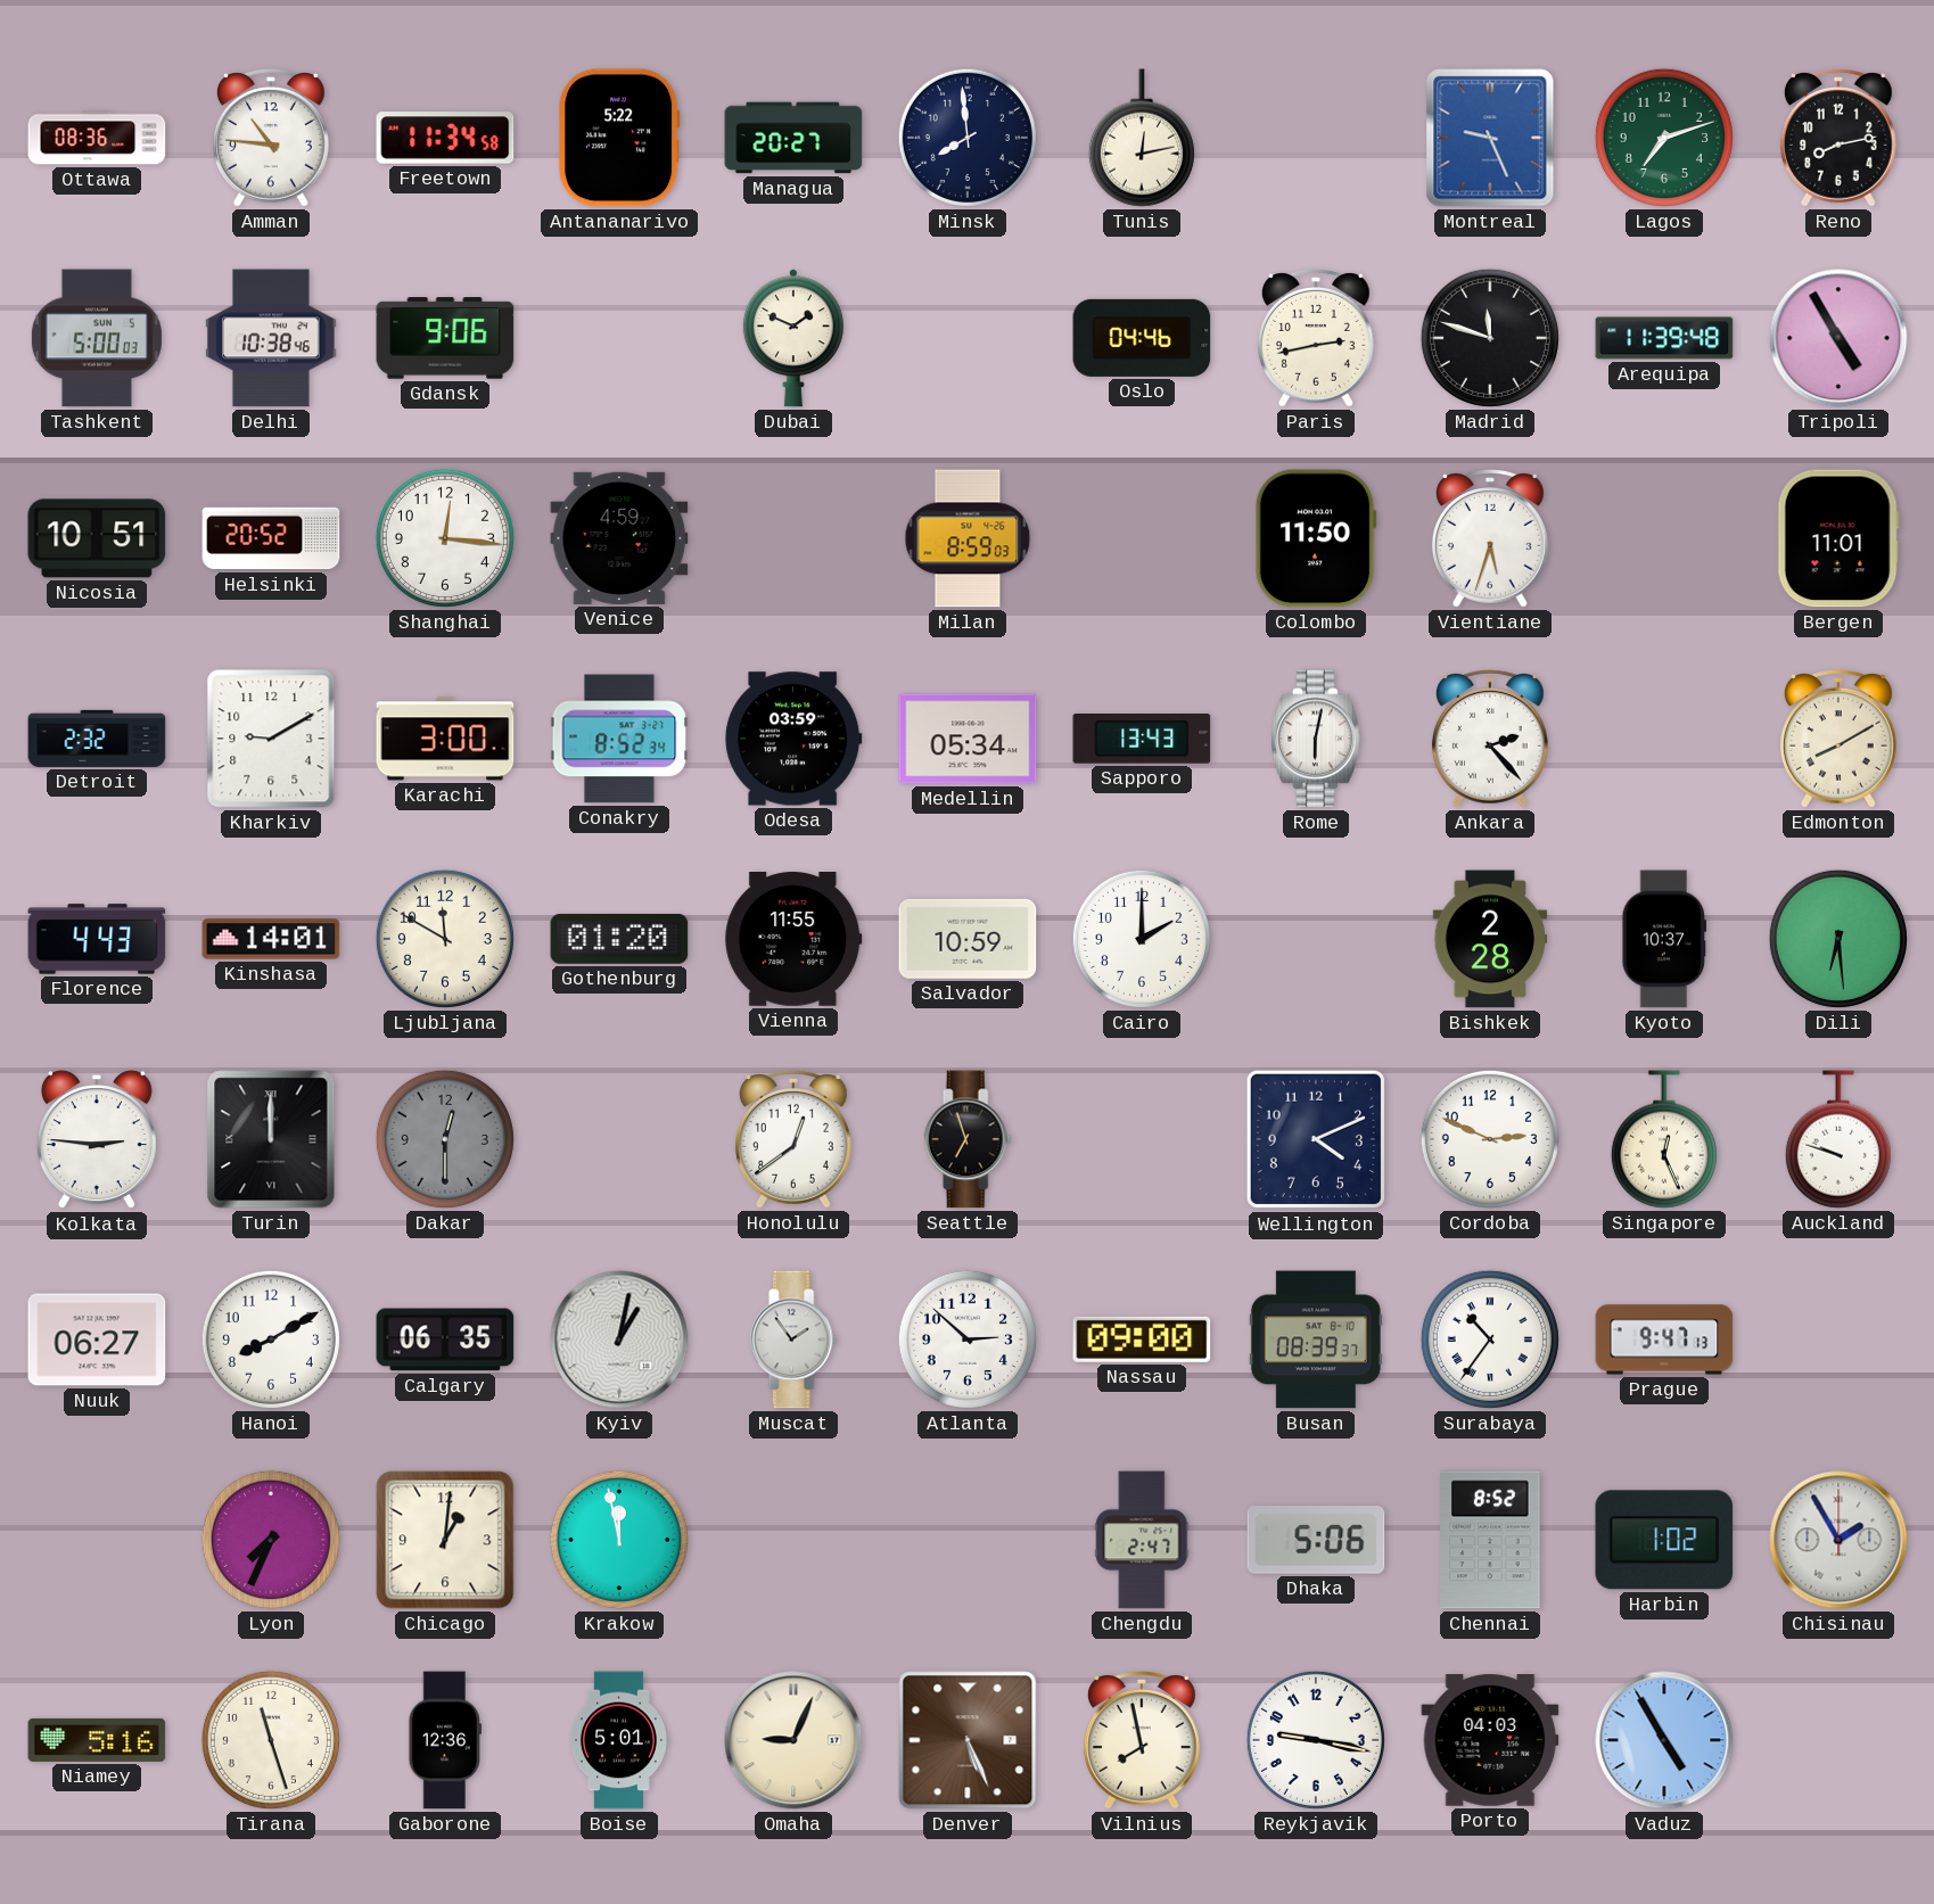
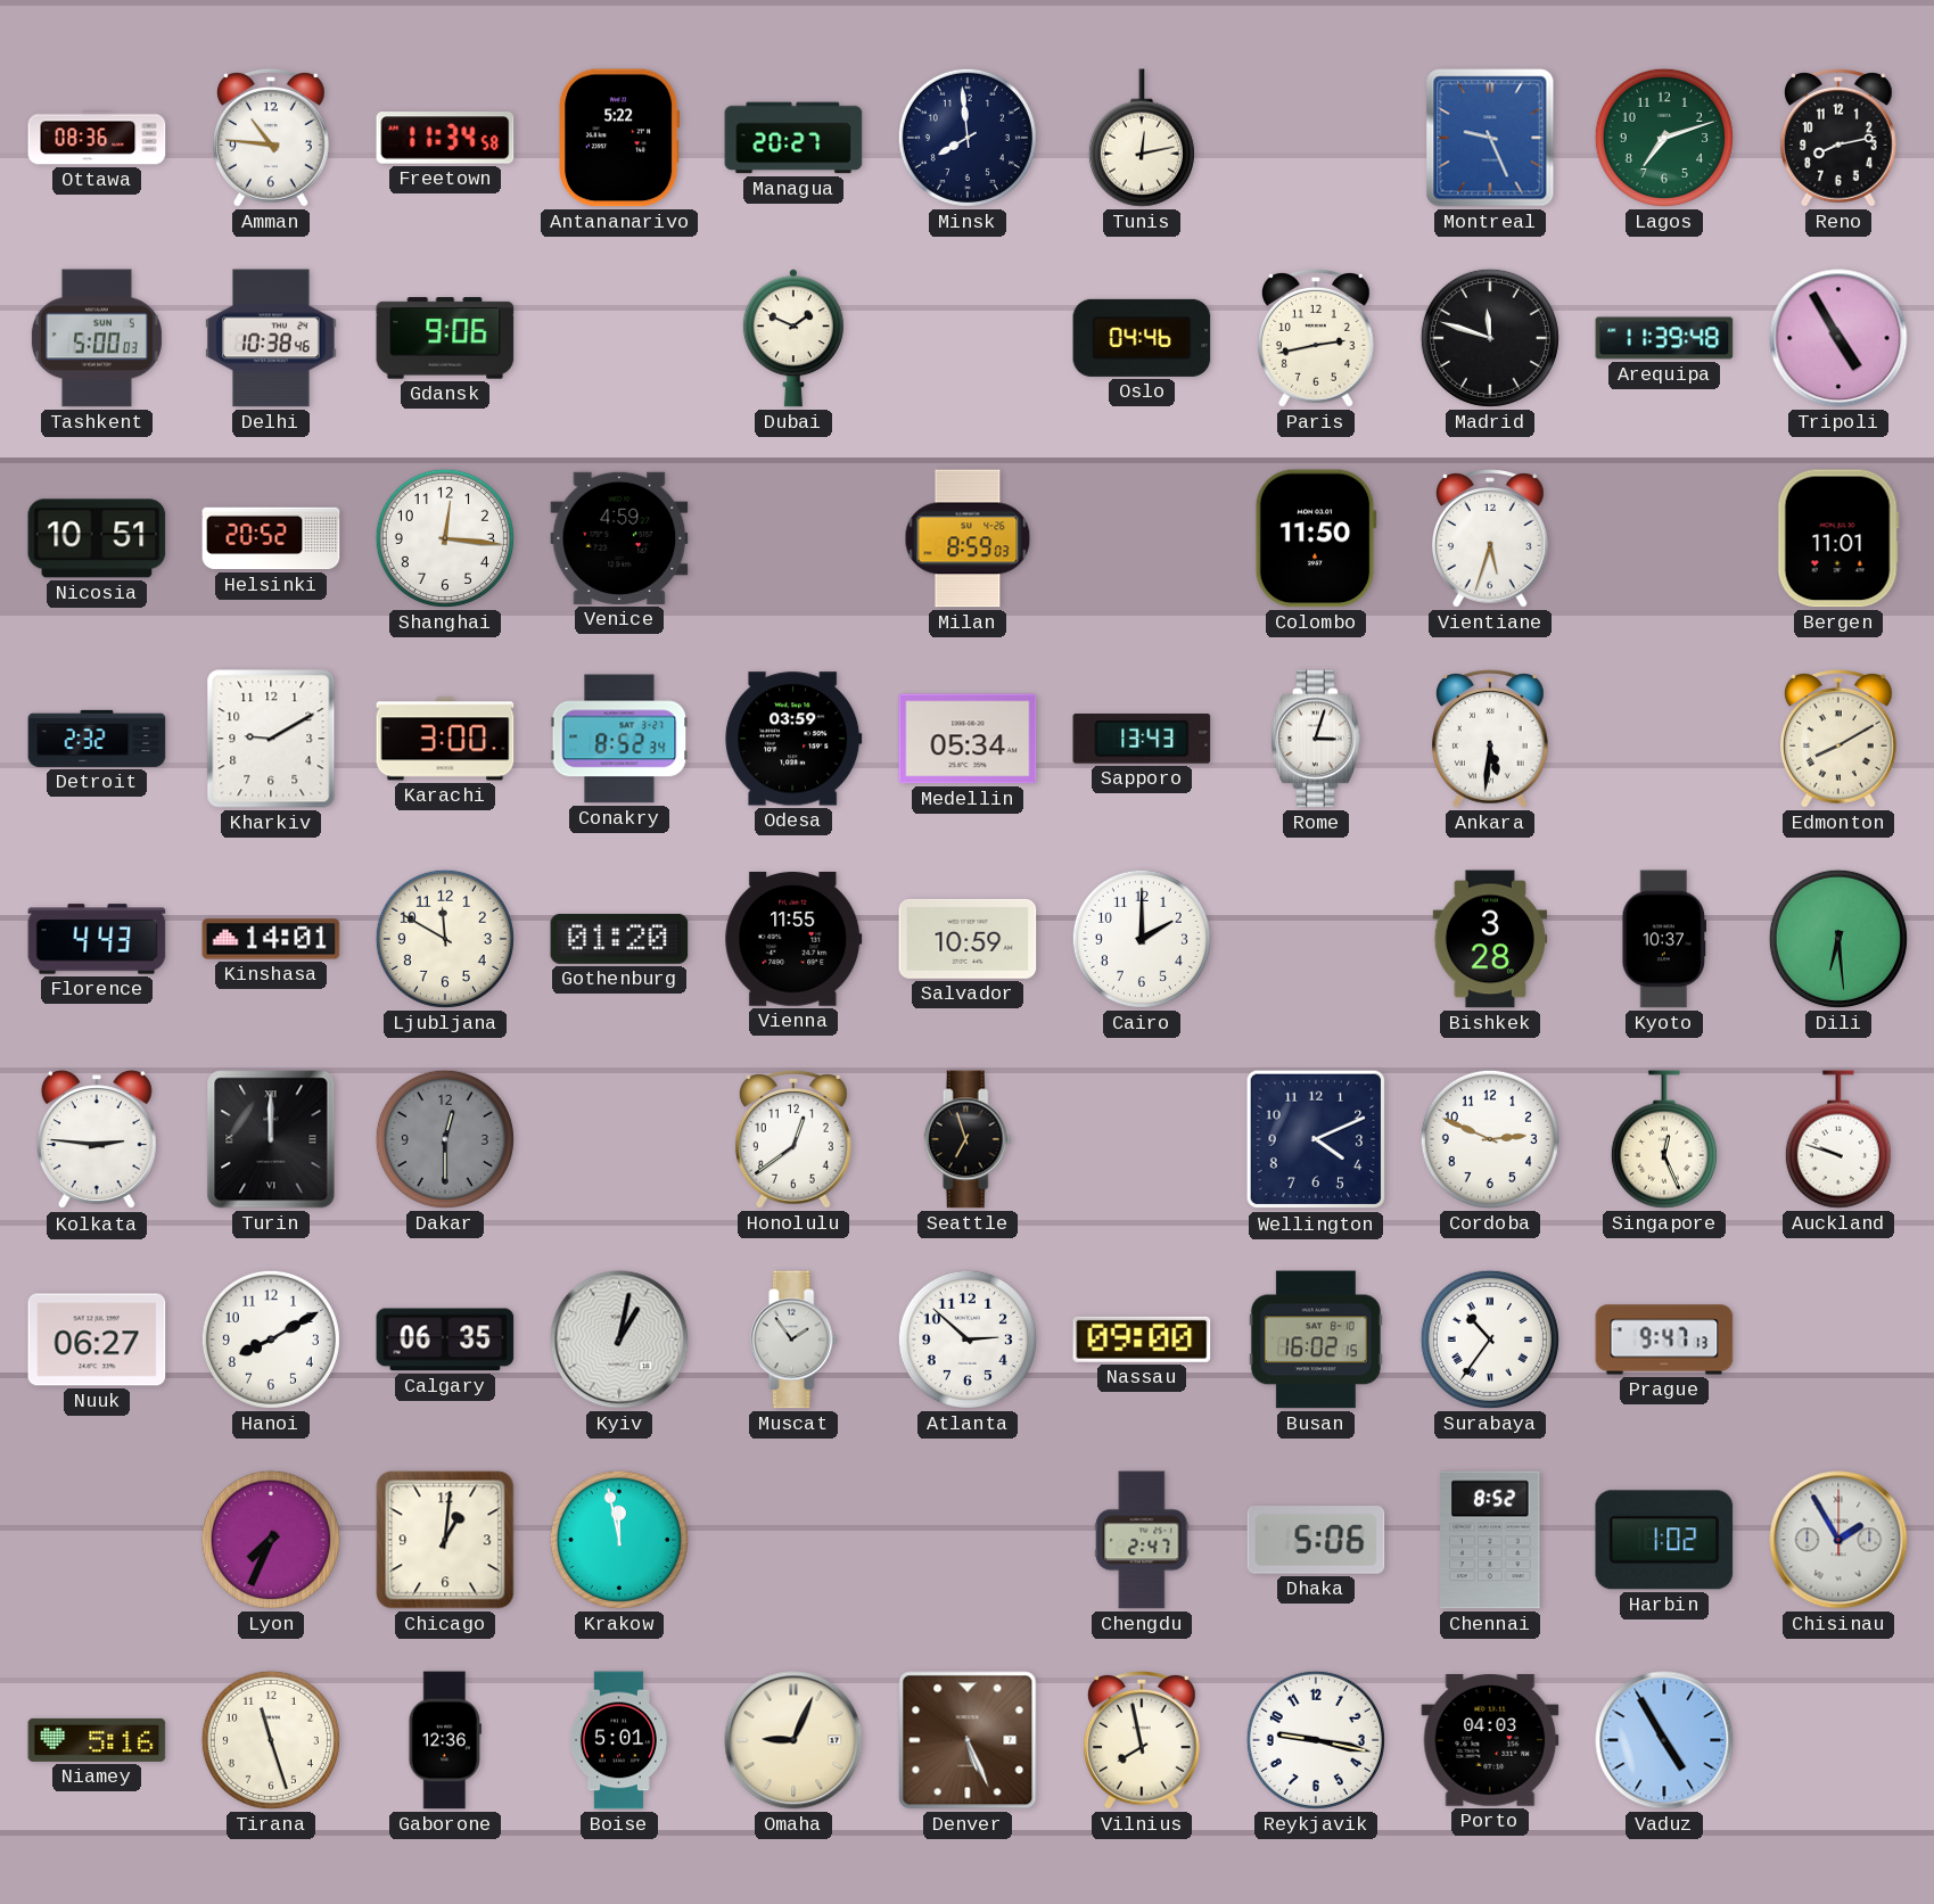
Rome: 6:02 -> 3:03
Ankara: 2:23 -> 5:31
Bishkek: 2:28 -> 3:28
Busan: 08:39 -> 16:02
